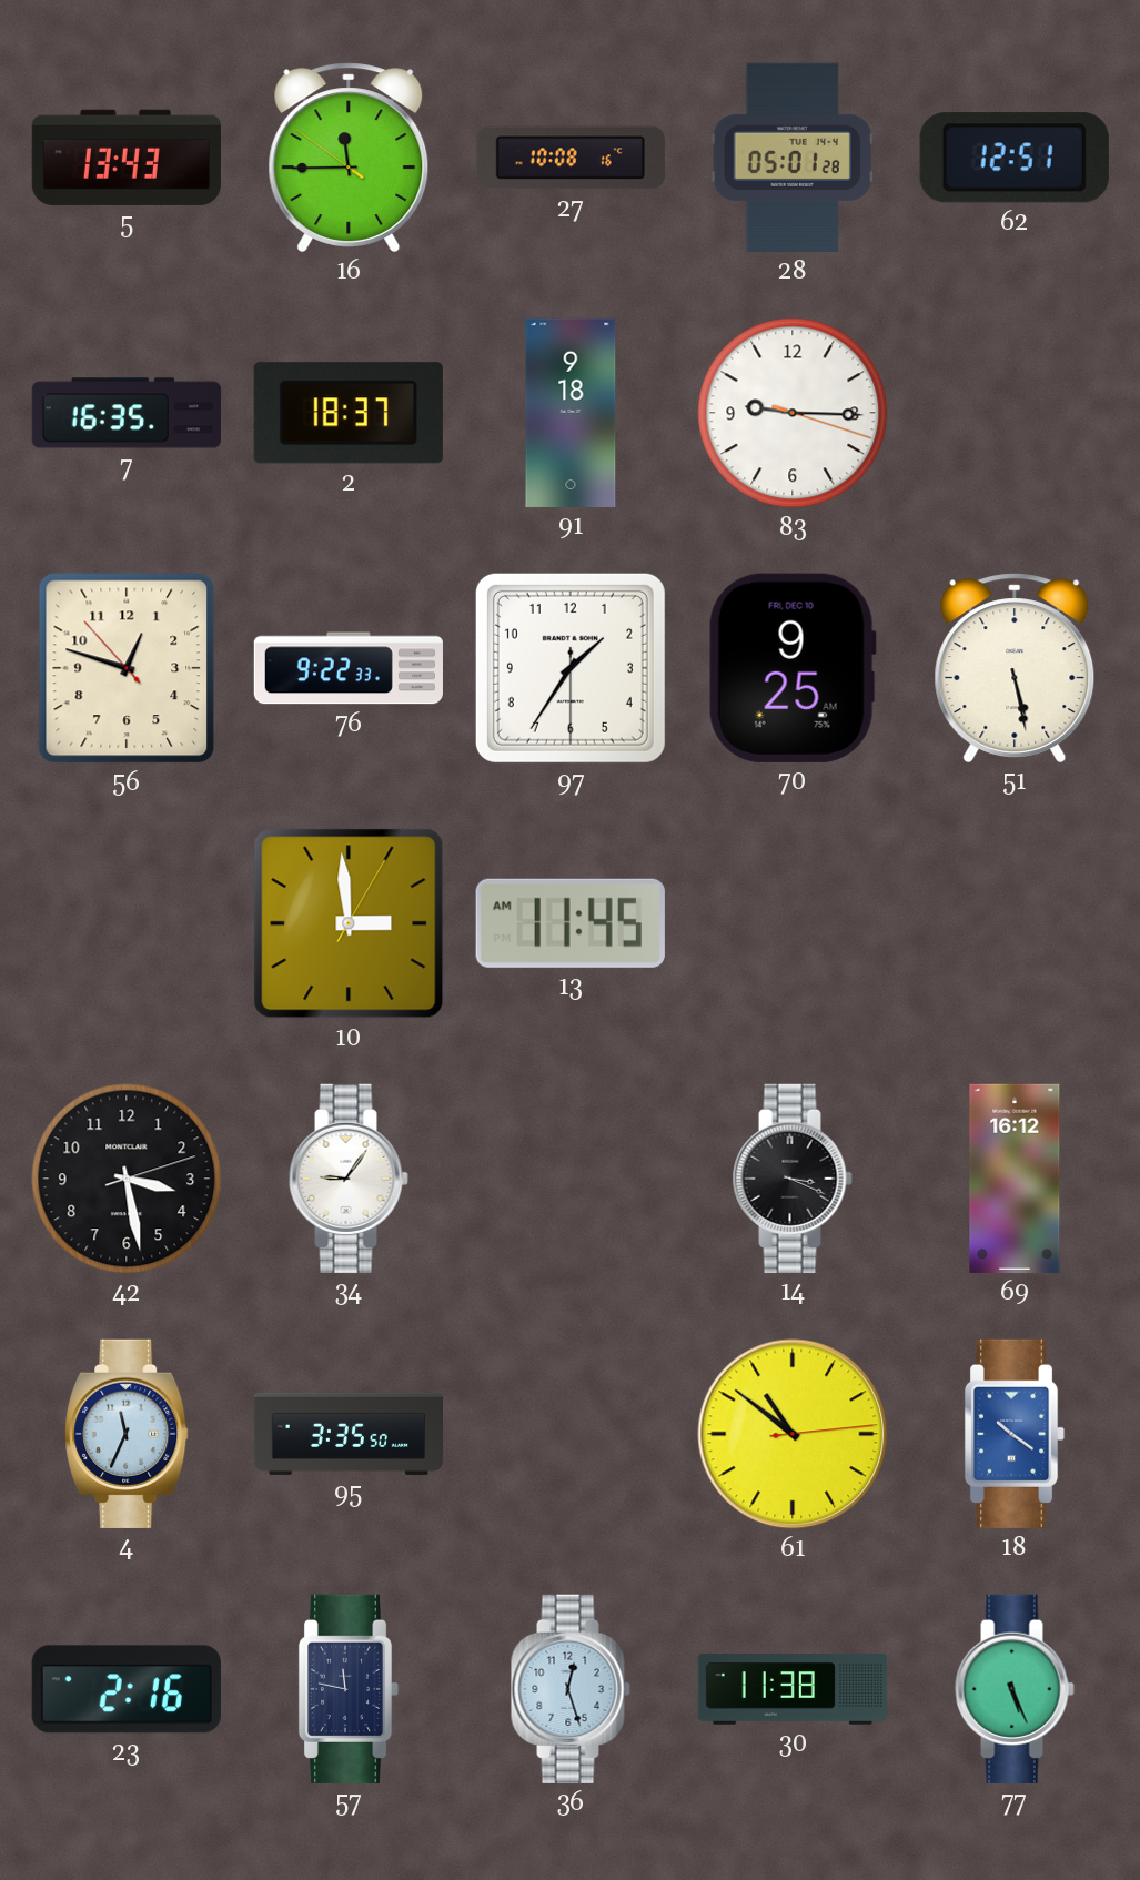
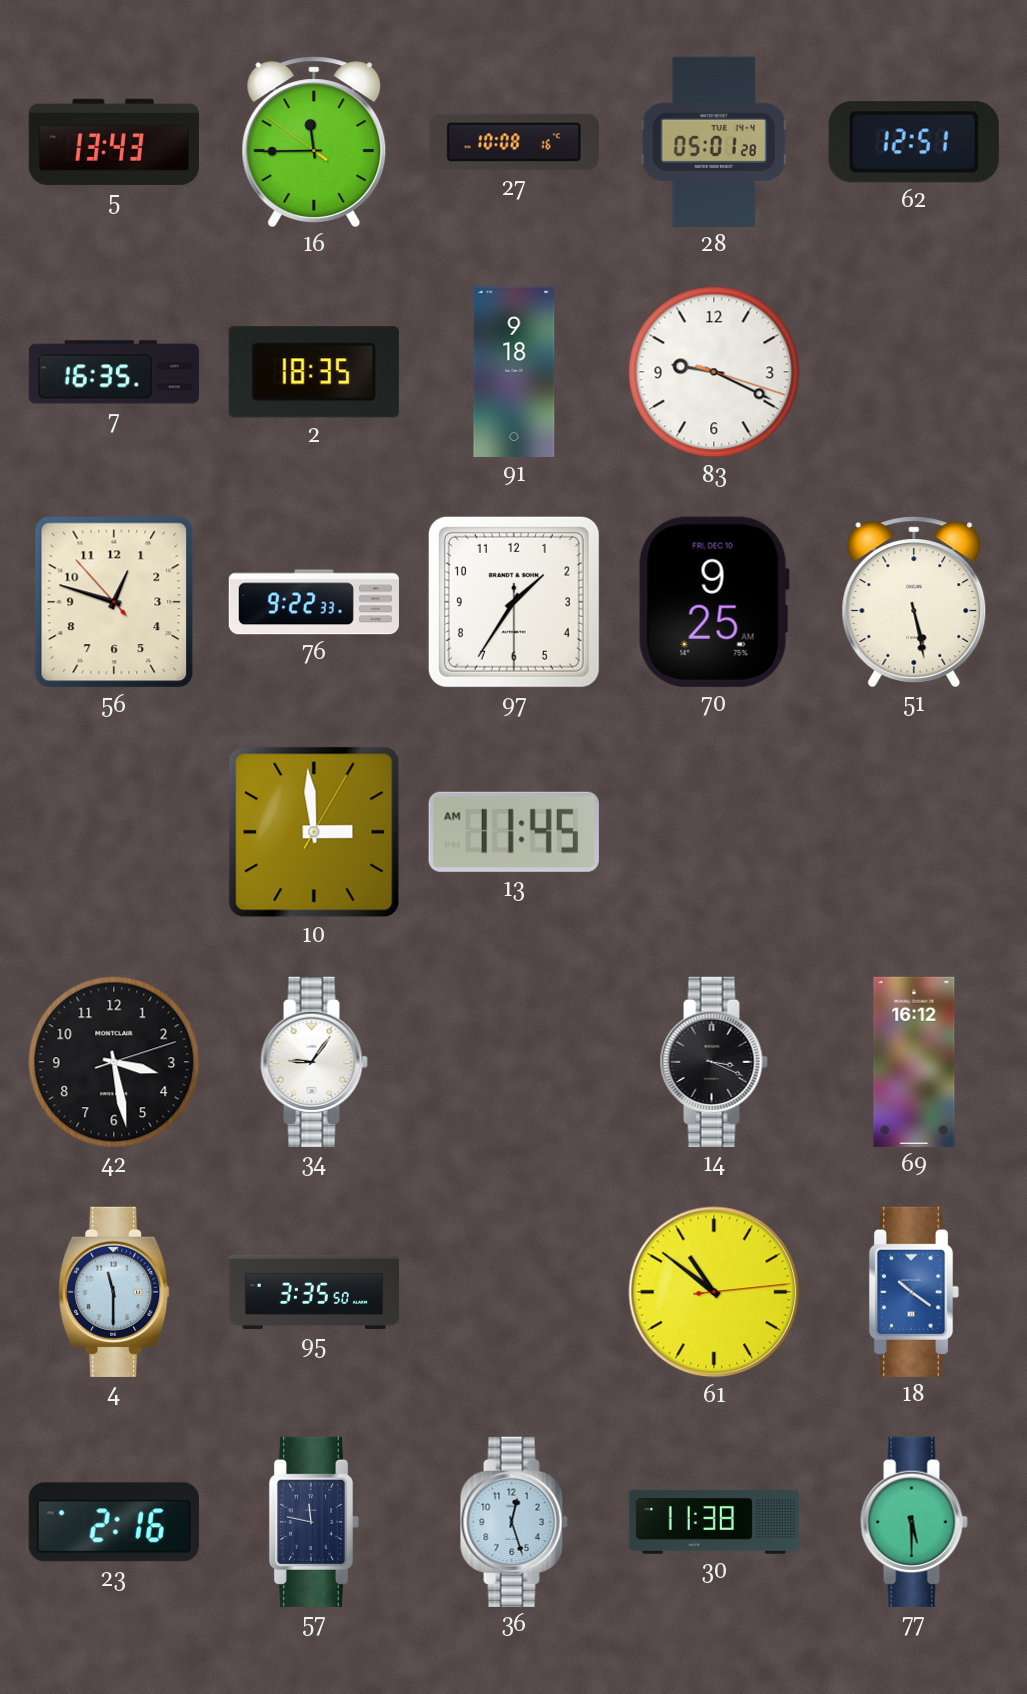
2: 18:37 -> 18:35
83: 9:15 -> 9:19
4: 11:34 -> 11:30
77: 5:26 -> 5:30
